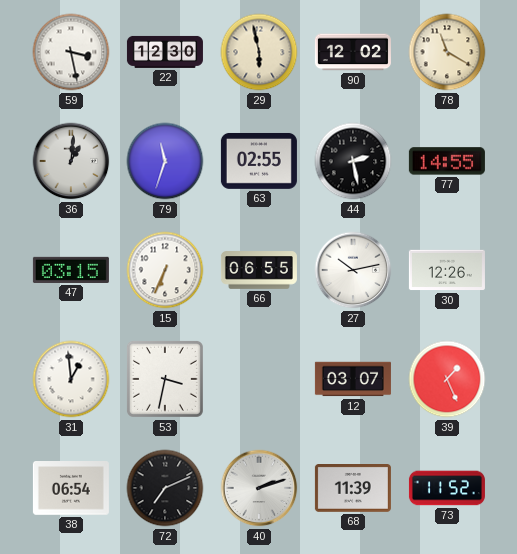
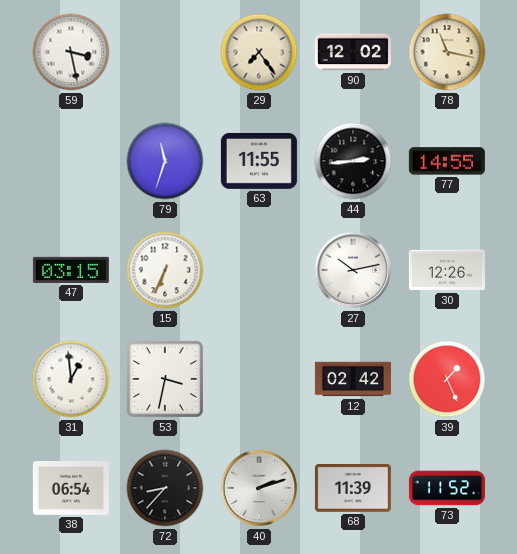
22: 12:30 -> none
29: 5:58 -> 7:24
78: 11:20 -> 11:17
36: 1:01 -> none
63: 02:55 -> 11:55
44: 2:28 -> 2:44
66: 06:55 -> none
12: 03:07 -> 02:42
72: 7:11 -> 8:37
